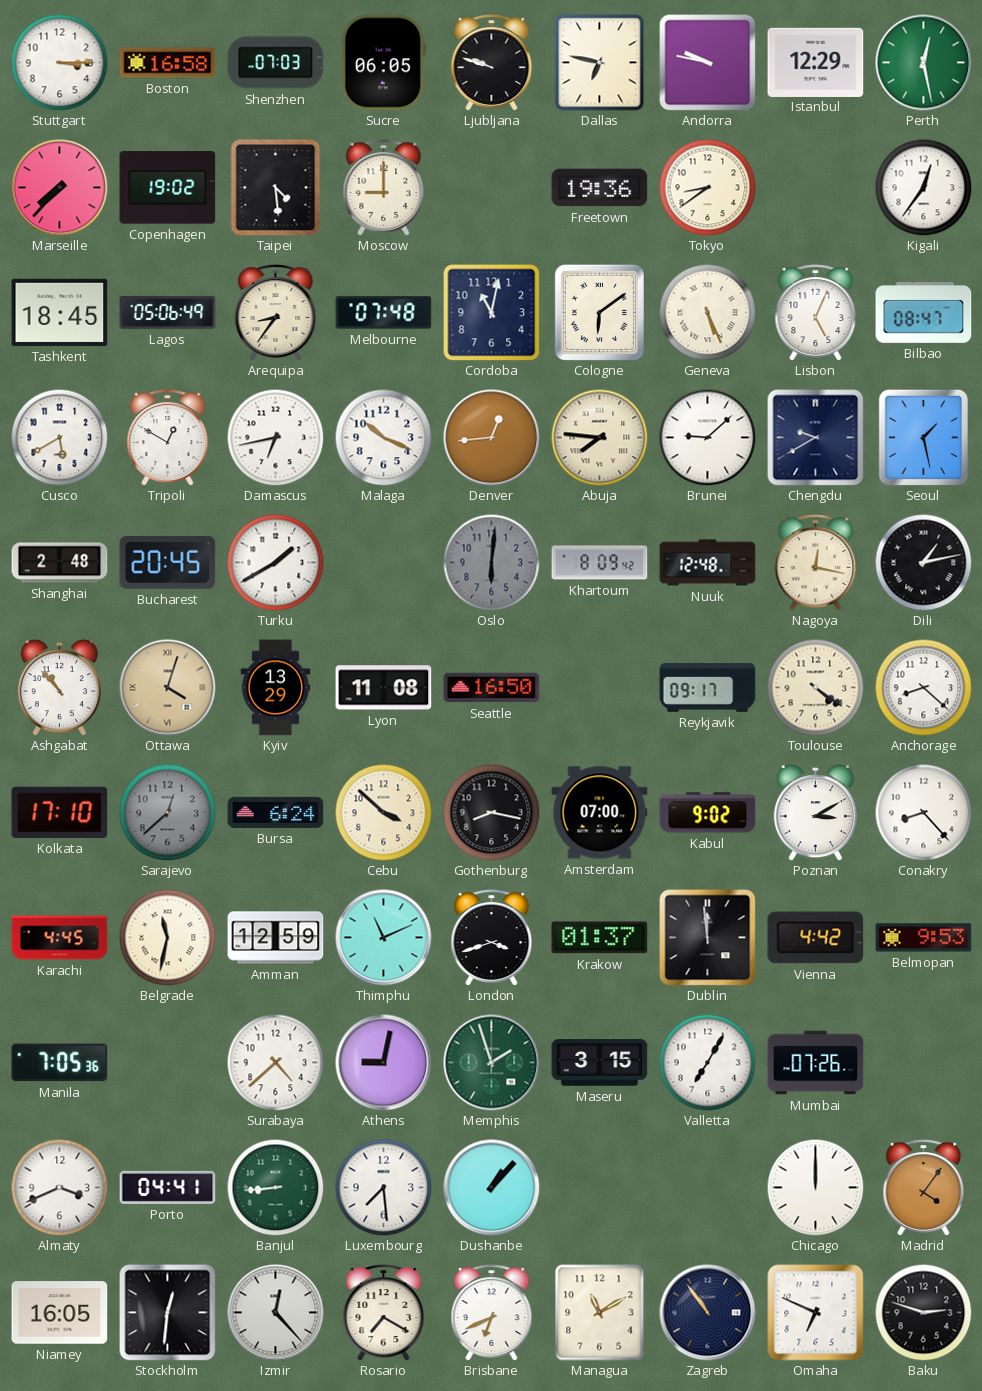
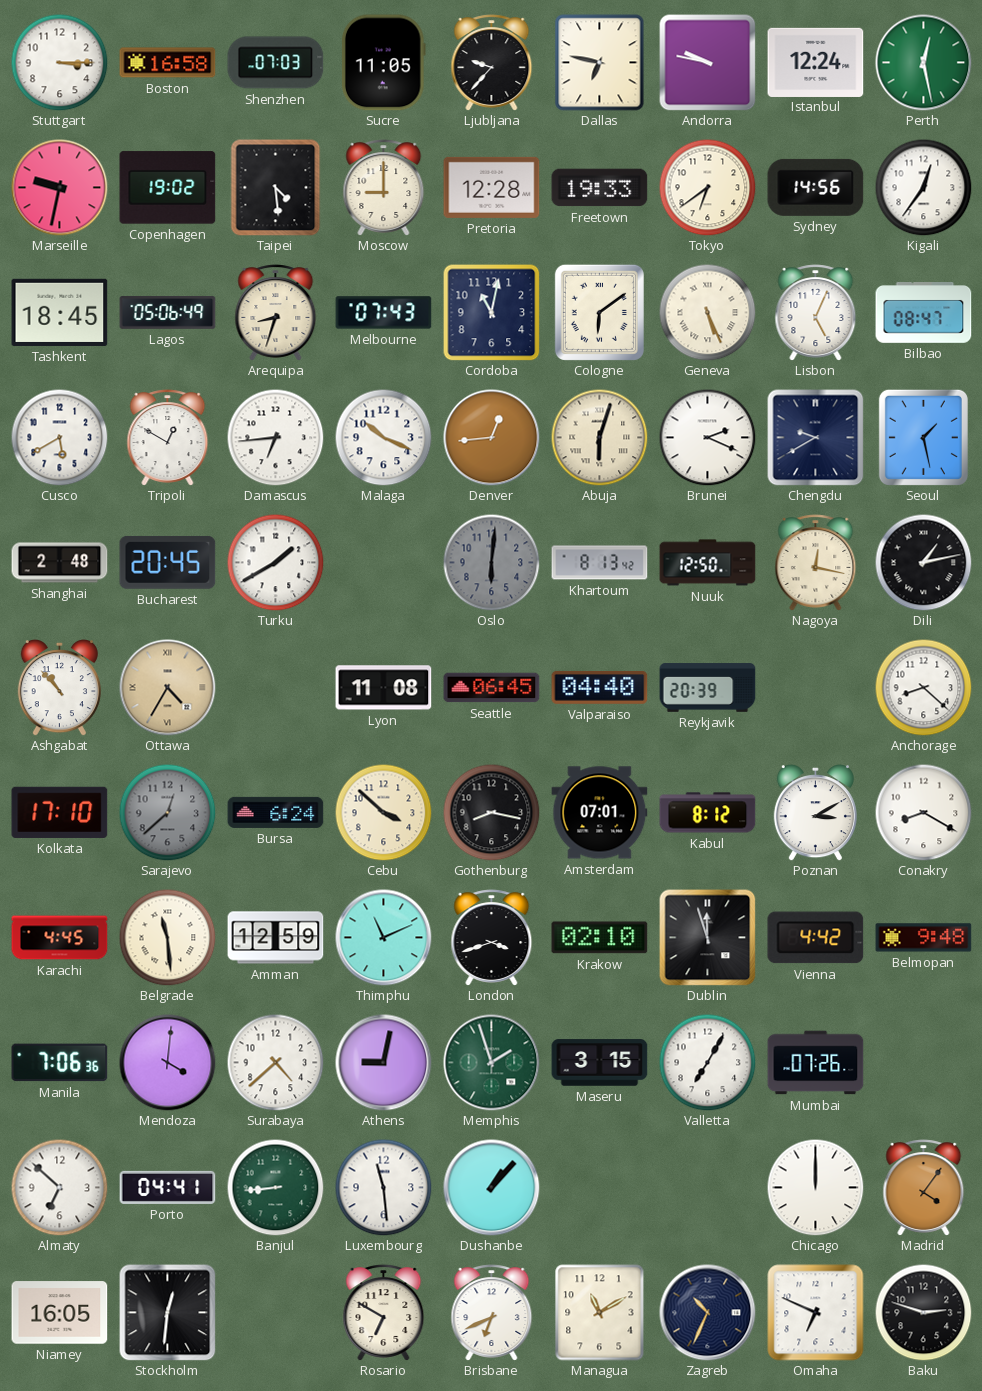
Sucre: 06:05 -> 11:05
Ljubljana: 9:48 -> 9:37
Istanbul: 12:29 -> 12:24
Marseille: 7:37 -> 9:32
Pretoria: none -> 12:28
Freetown: 19:36 -> 19:33
Tokyo: 8:39 -> 6:39
Sydney: none -> 14:56
Arequipa: 8:36 -> 8:33
Melbourne: 07:48 -> 07:43
Damascus: 6:43 -> 6:44
Abuja: 7:46 -> 6:03
Brunei: 9:08 -> 2:19
Khartoum: 8:09 -> 8:13
Nuuk: 12:48 -> 12:50
Ottawa: 4:03 -> 4:35
Kyiv: 13:29 -> none
Seattle: 16:50 -> 06:45
Valparaiso: none -> 04:40
Reykjavik: 09:17 -> 20:39
Toulouse: 4:21 -> none
Amsterdam: 07:00 -> 07:01
Kabul: 9:02 -> 8:12
Conakry: 8:23 -> 8:20
Belgrade: 11:32 -> 11:29
Krakow: 01:37 -> 02:10
Dublin: 11:59 -> 11:57
Belmopan: 9:53 -> 9:48
Manila: 7:05 -> 7:06
Mendoza: none -> 4:01
Almaty: 3:41 -> 6:52
Luxembourg: 7:29 -> 11:29
Izmir: 12:23 -> none
Rosario: 7:20 -> 6:50
Zagreb: 10:54 -> 10:34
